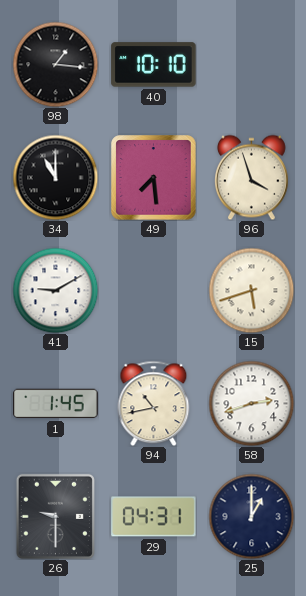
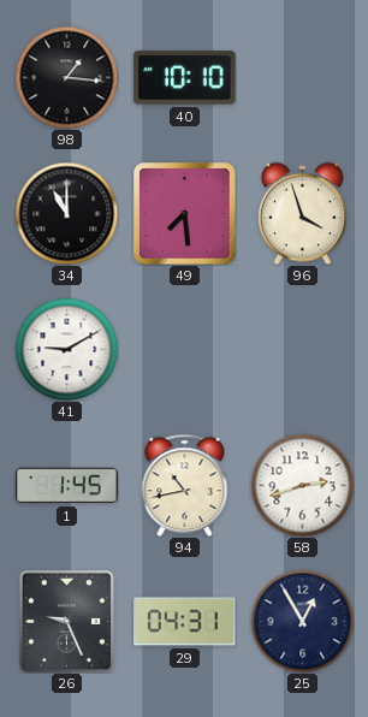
15: 5:42 -> none
26: 9:30 -> 9:26
25: 1:00 -> 12:55
